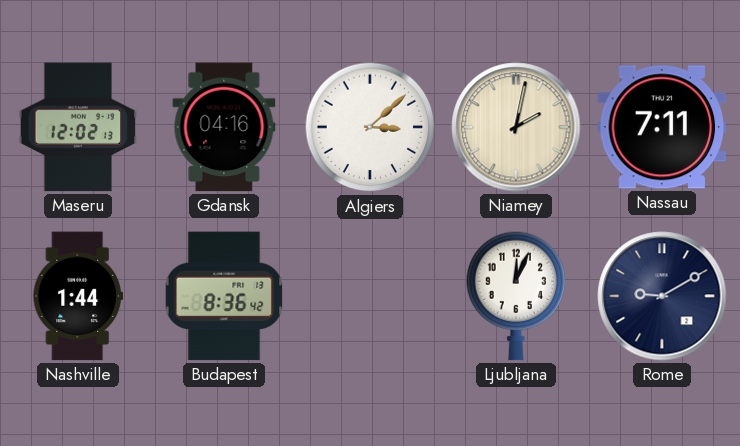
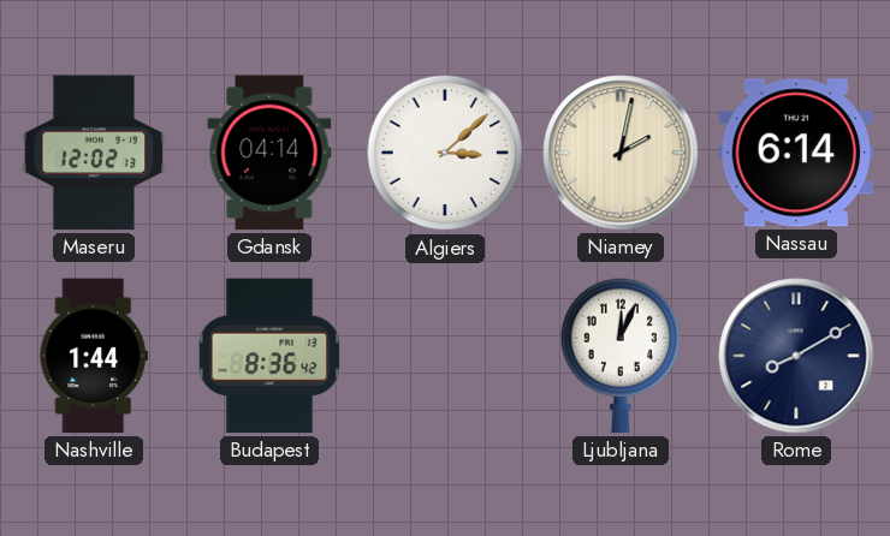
Gdansk: 04:16 -> 04:14
Nassau: 7:11 -> 6:14
Rome: 9:10 -> 8:10
